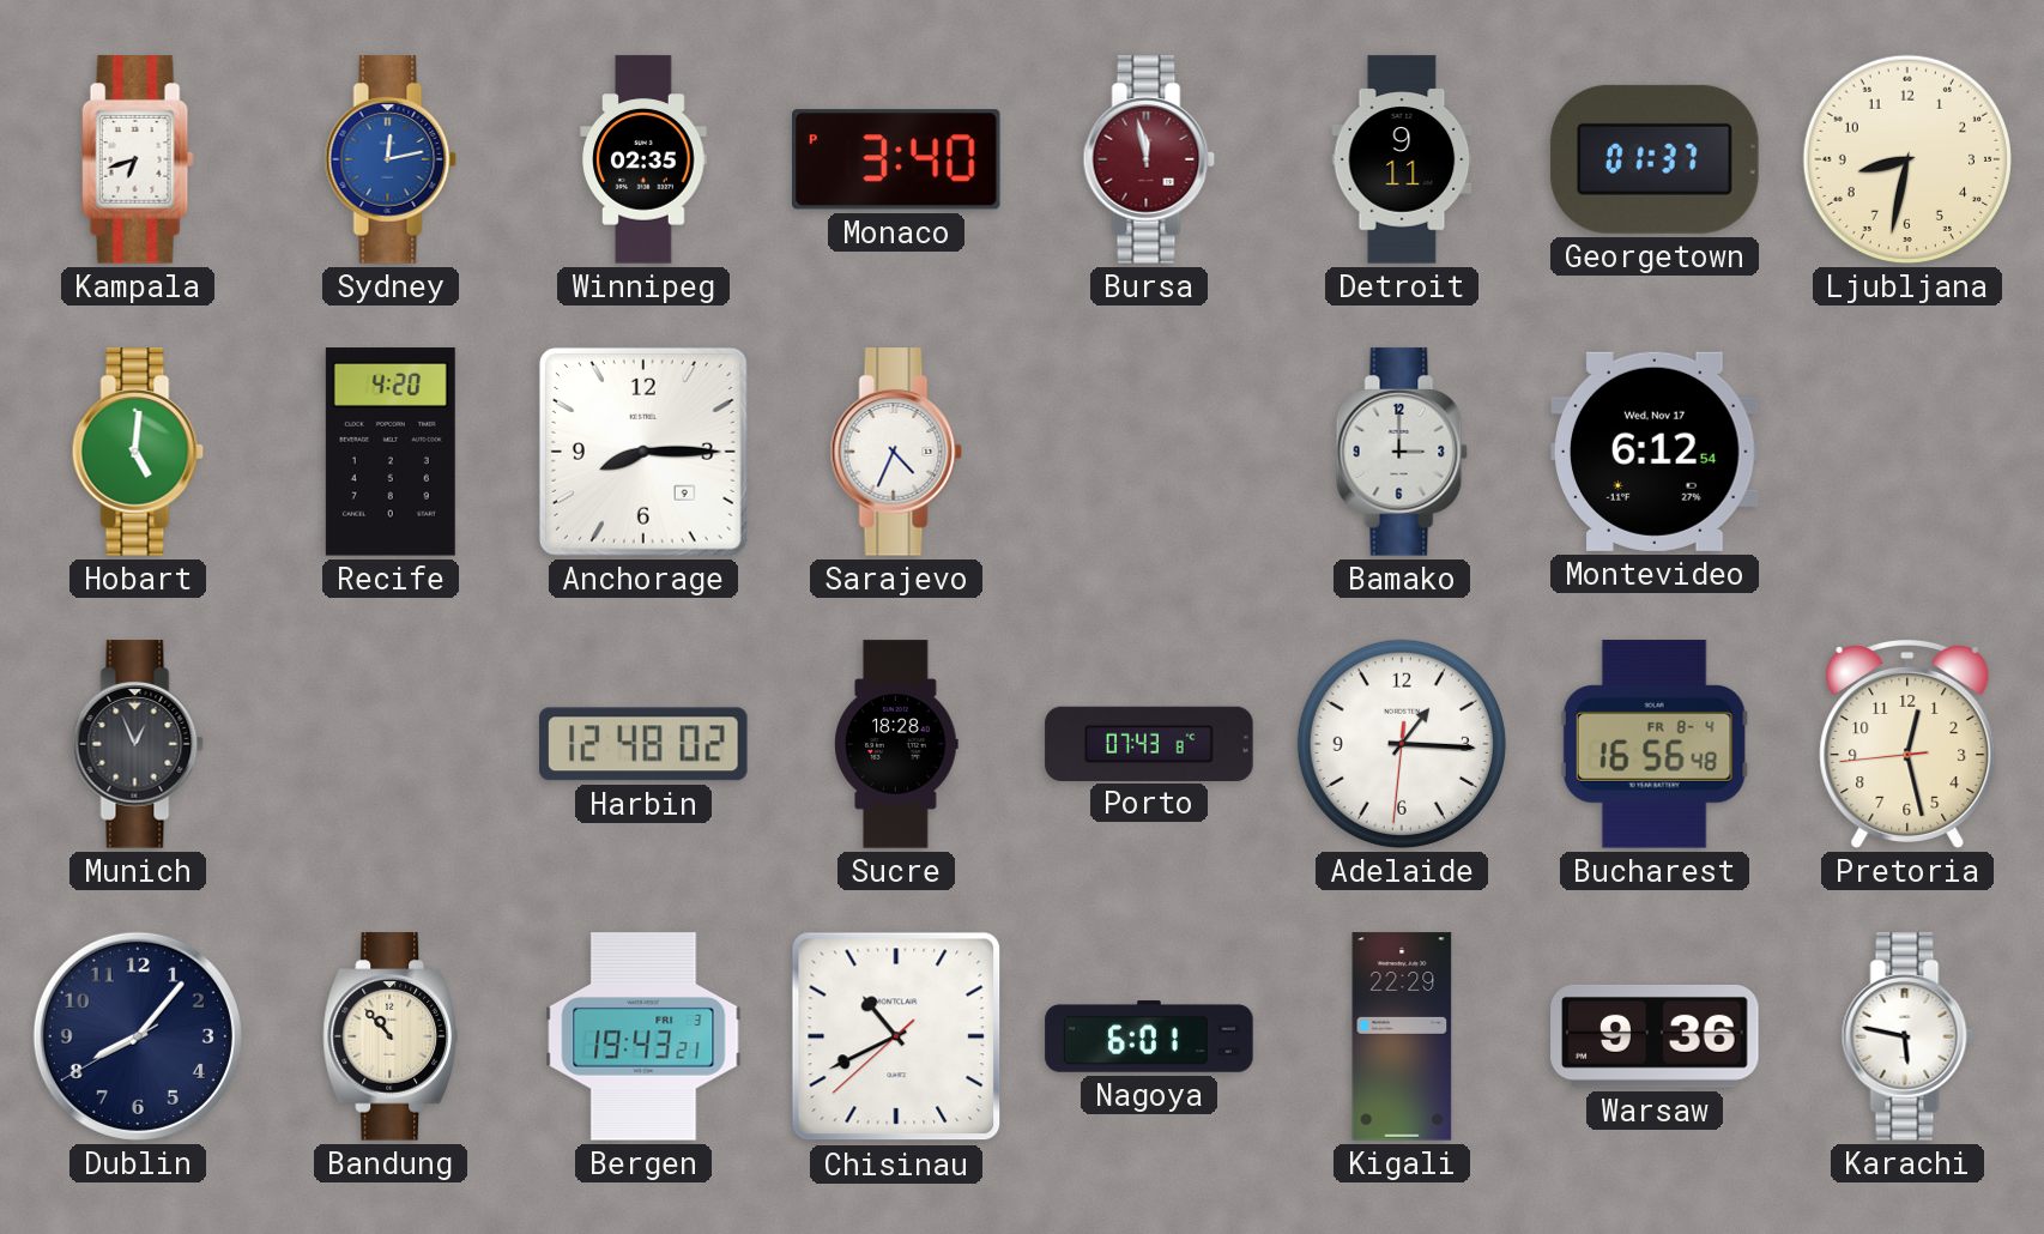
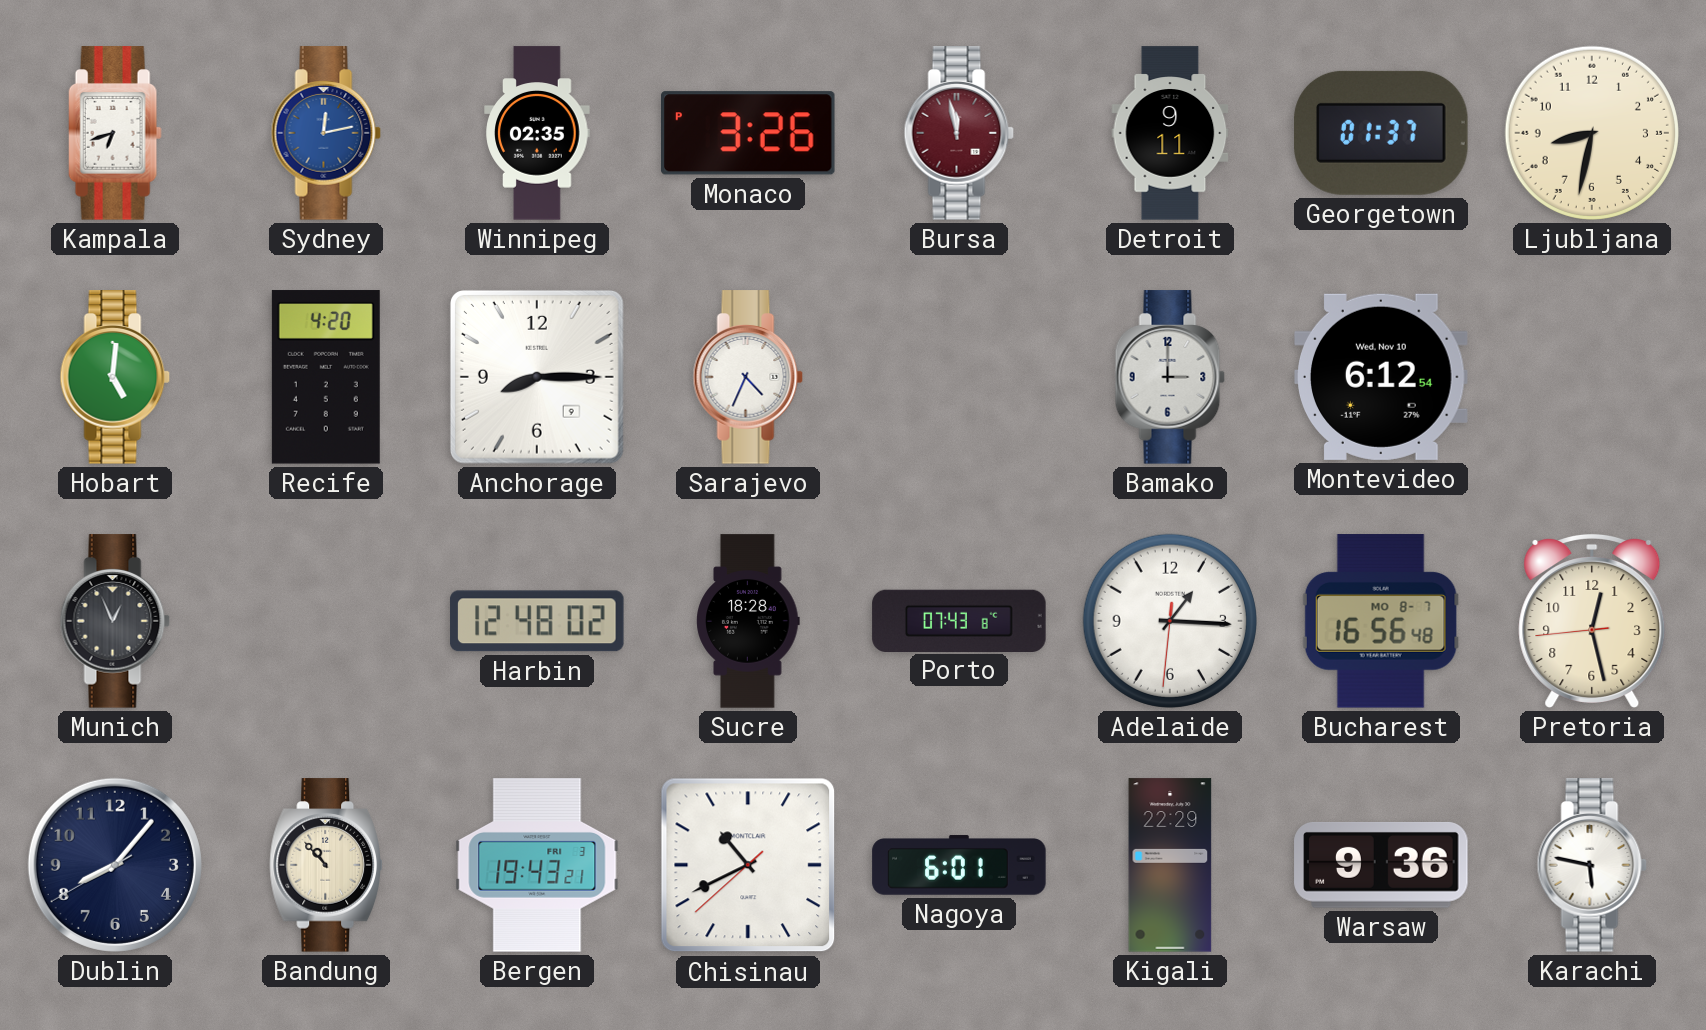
Monaco: 3:40 -> 3:26
Montevideo date: Wed, Nov 17 -> Wed, Nov 10
Bucharest date: FR 8-4 -> MO 8-7
